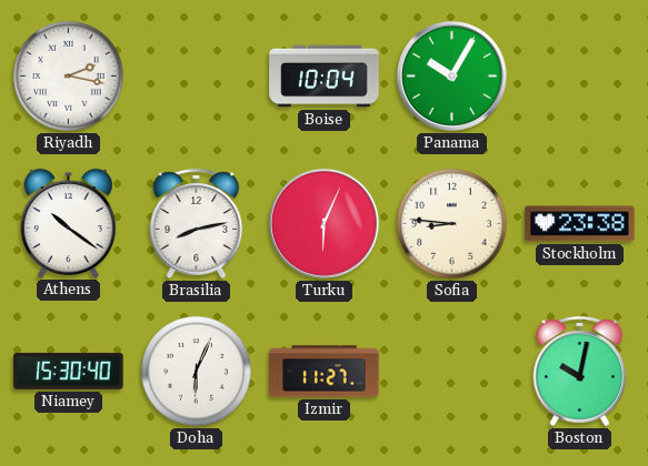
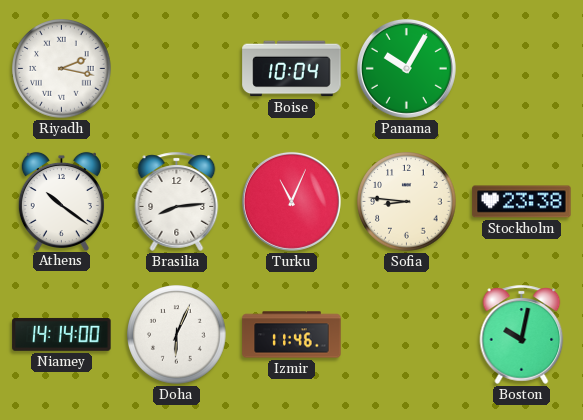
Brasilia: 8:13 -> 8:14
Turku: 6:04 -> 11:04
Niamey: 15:30 -> 14:14
Izmir: 11:27 -> 11:46
